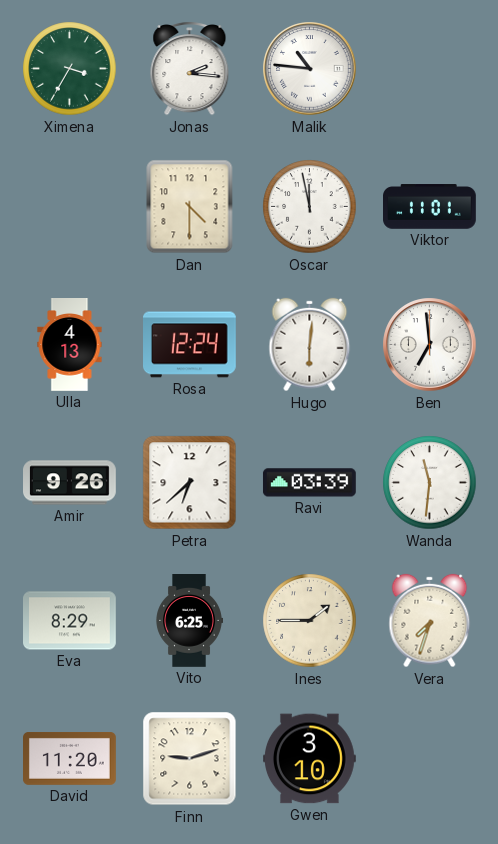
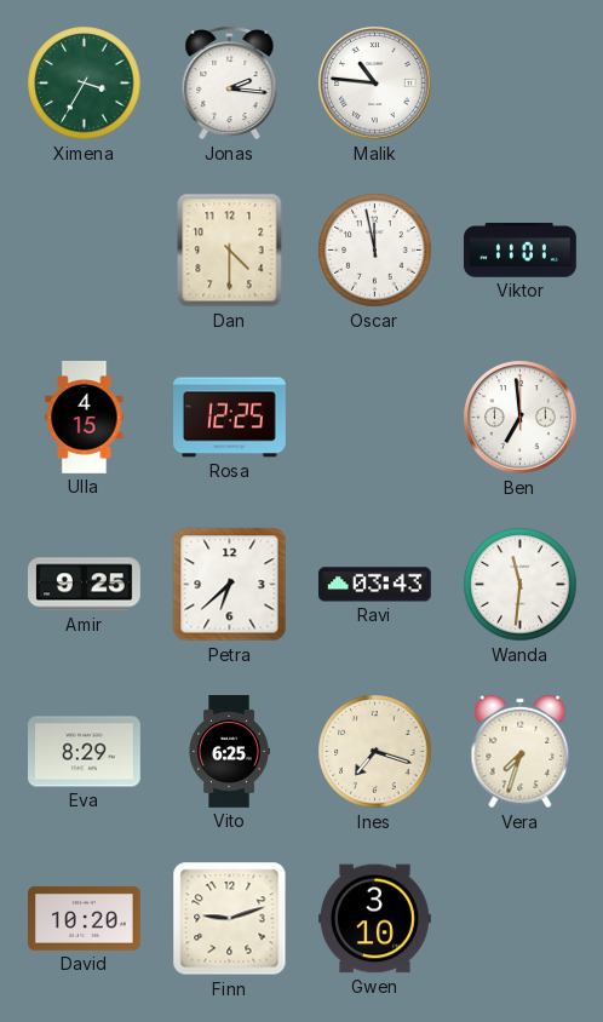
Ulla: 4:13 -> 4:15
Rosa: 12:24 -> 12:25
Hugo: 6:01 -> none
Amir: 9:26 -> 9:25
Ravi: 03:39 -> 03:43
Ines: 1:45 -> 7:18
David: 11:20 -> 10:20
